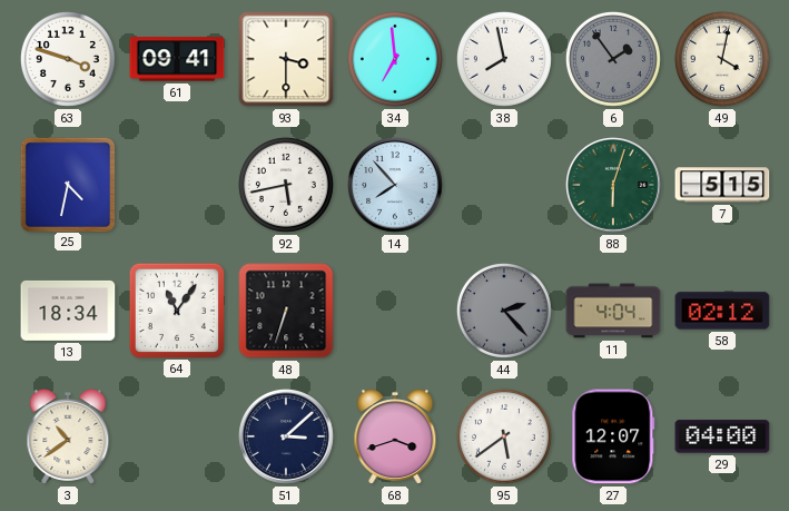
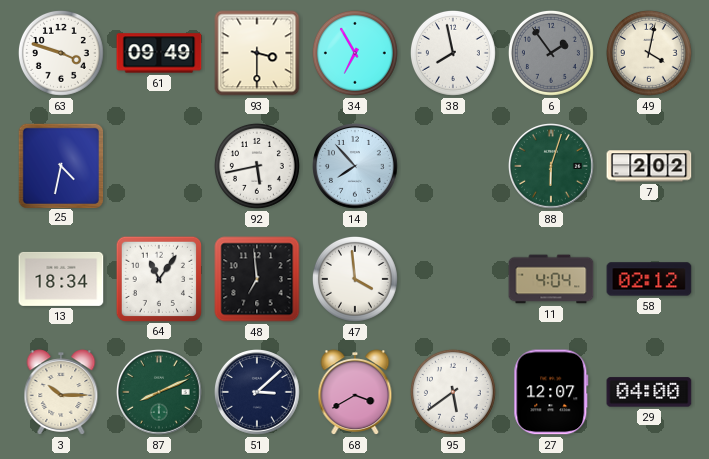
61: 09:41 -> 09:49
34: 6:59 -> 6:55
7: 5:15 -> 2:02
48: 6:33 -> 6:59
47: none -> 3:59
44: 2:23 -> none
3: 10:39 -> 10:15
87: none -> 8:11
68: 3:42 -> 3:40
